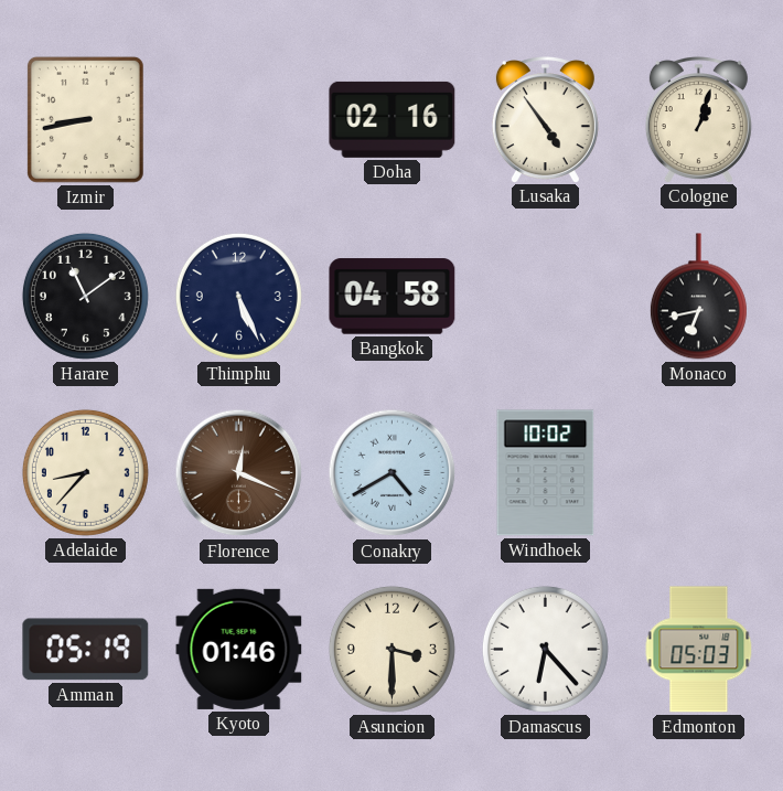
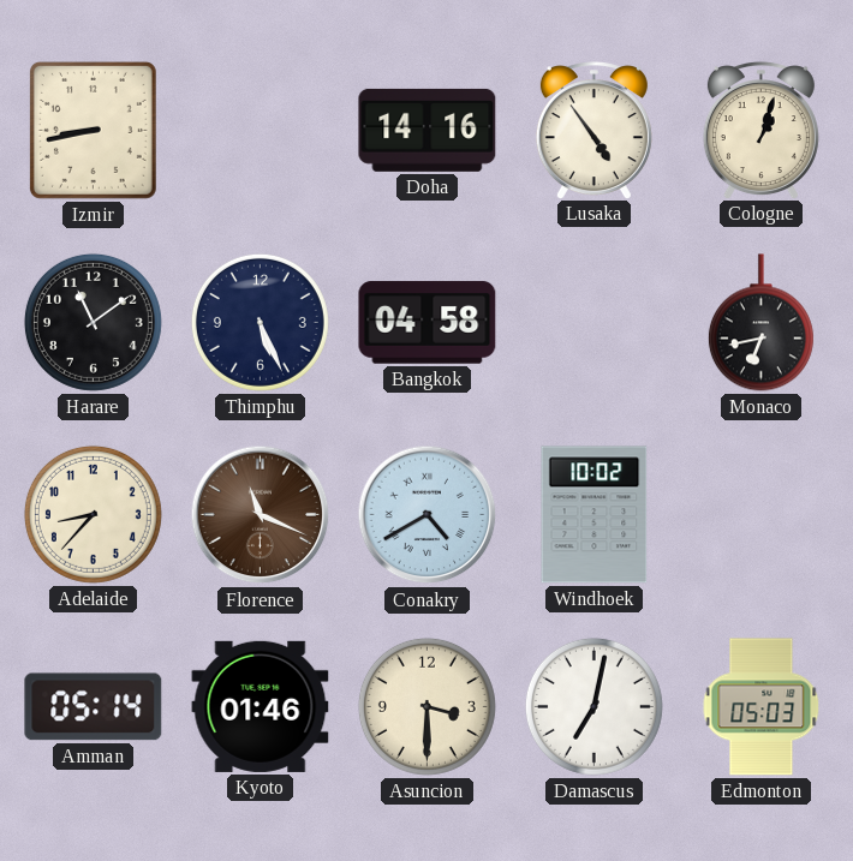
Doha: 02:16 -> 14:16
Florence: 12:19 -> 11:19
Amman: 05:19 -> 05:14
Damascus: 6:23 -> 7:02
